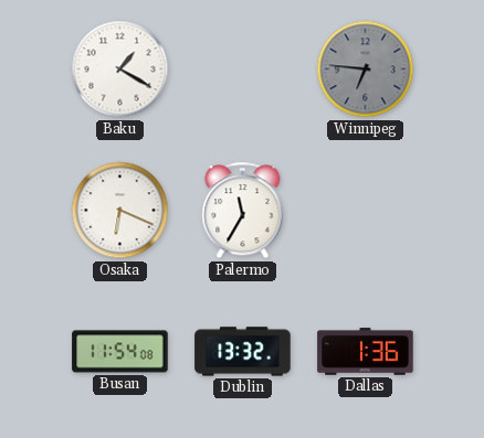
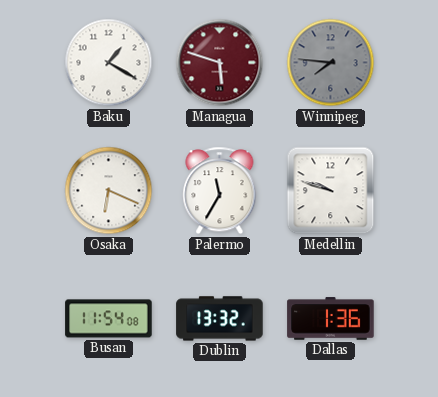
Managua: none -> 5:48
Winnipeg: 6:46 -> 7:46
Medellin: none -> 9:48
